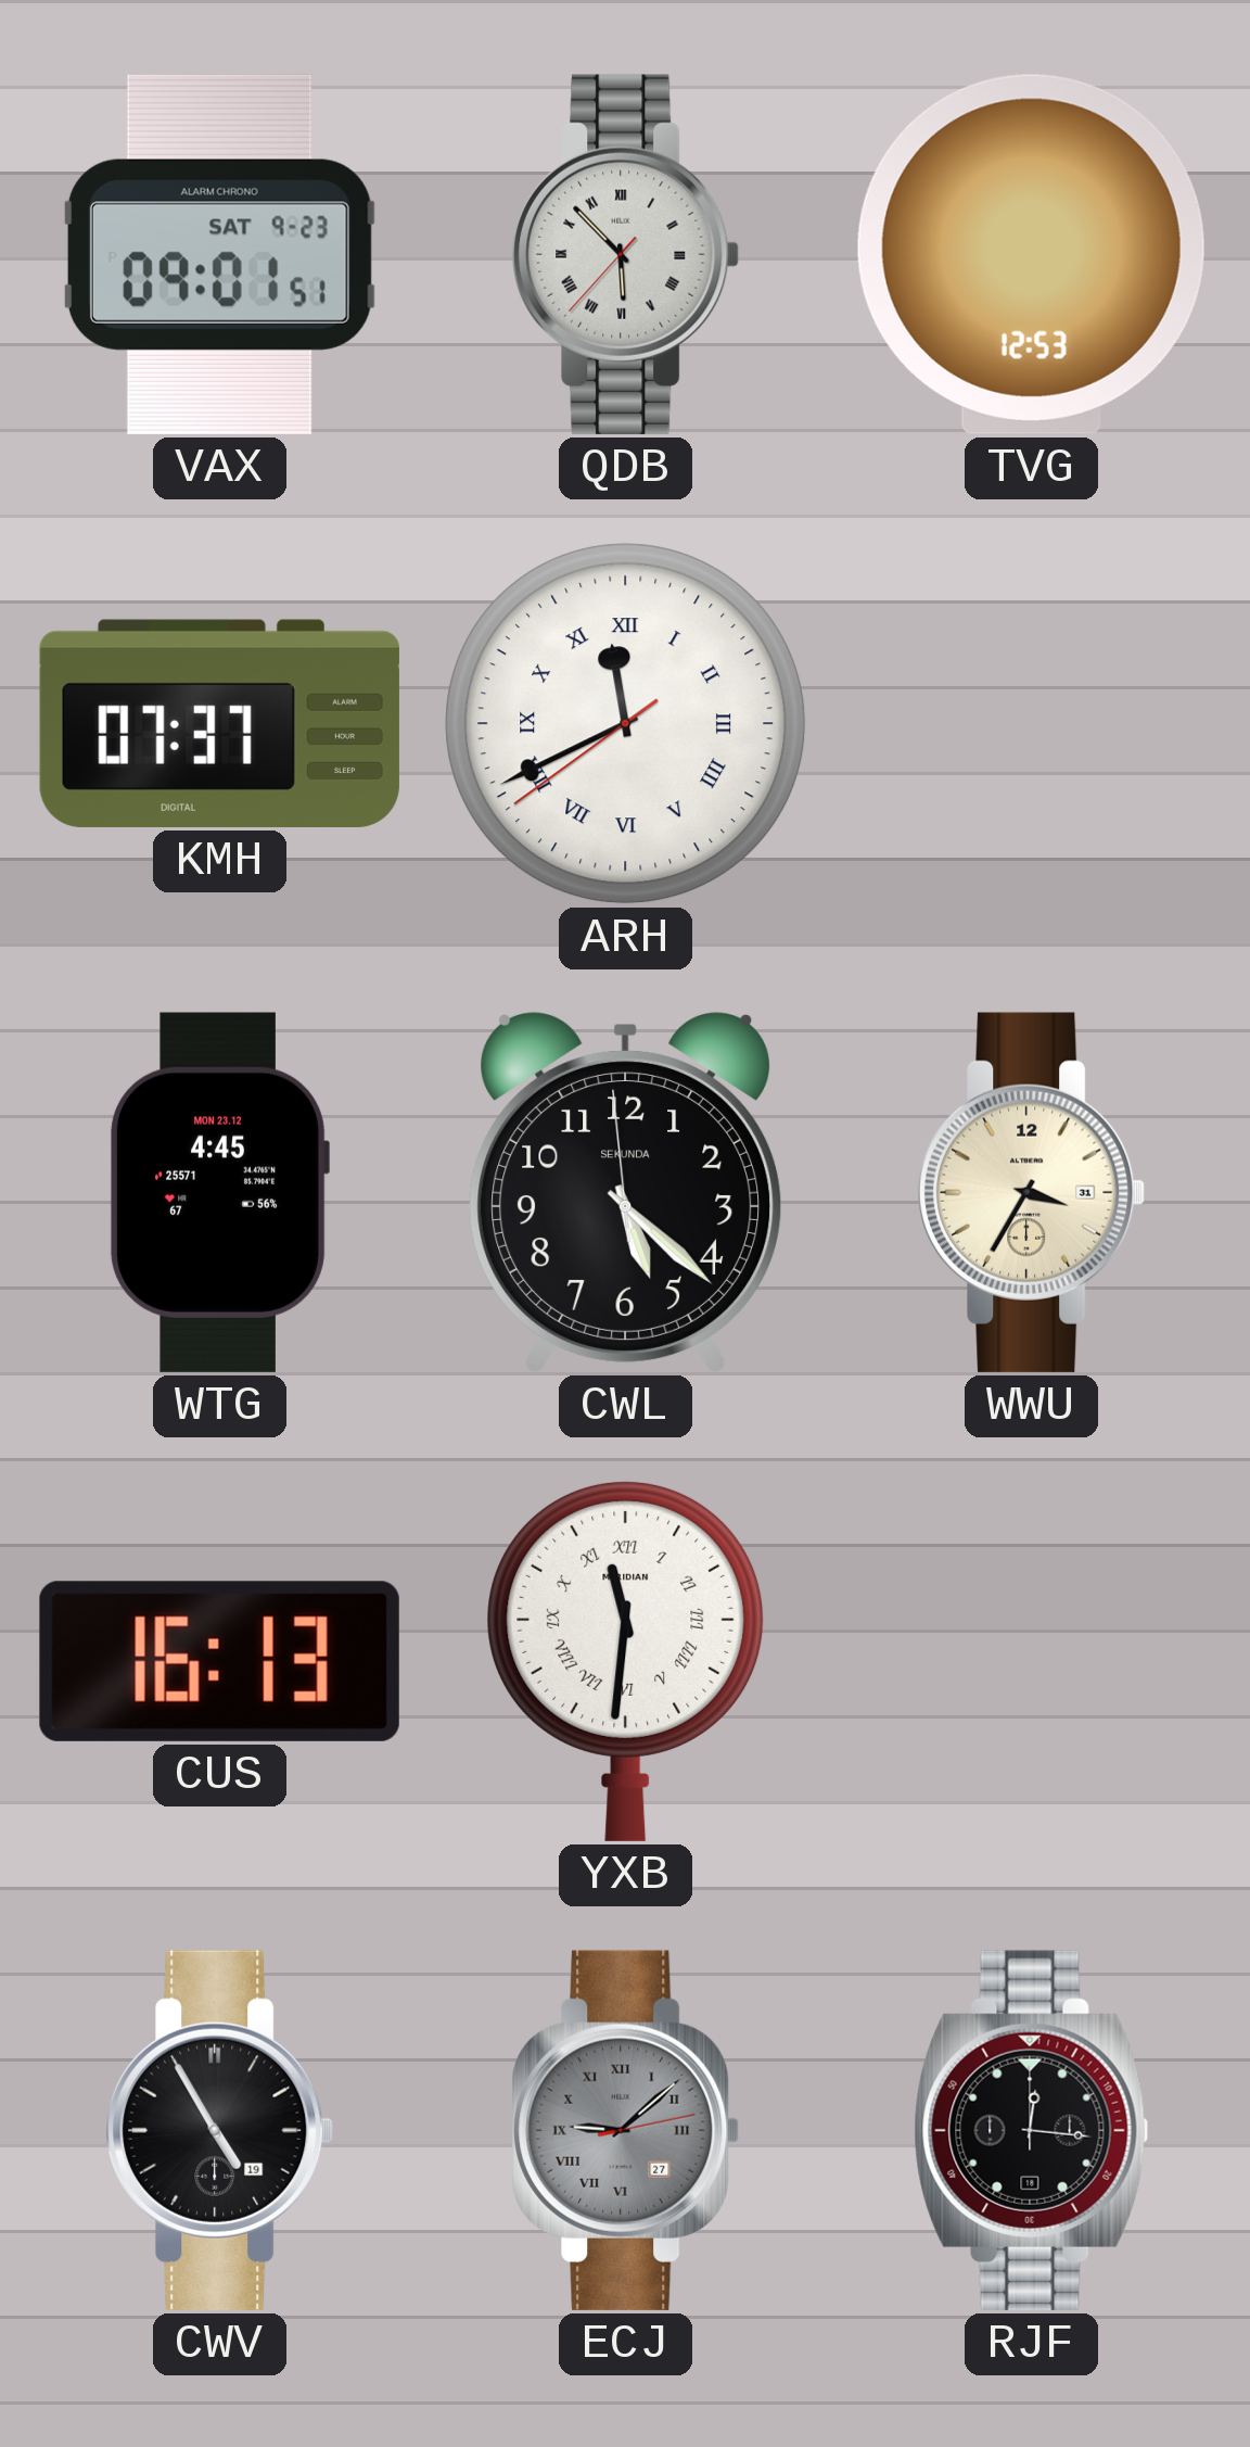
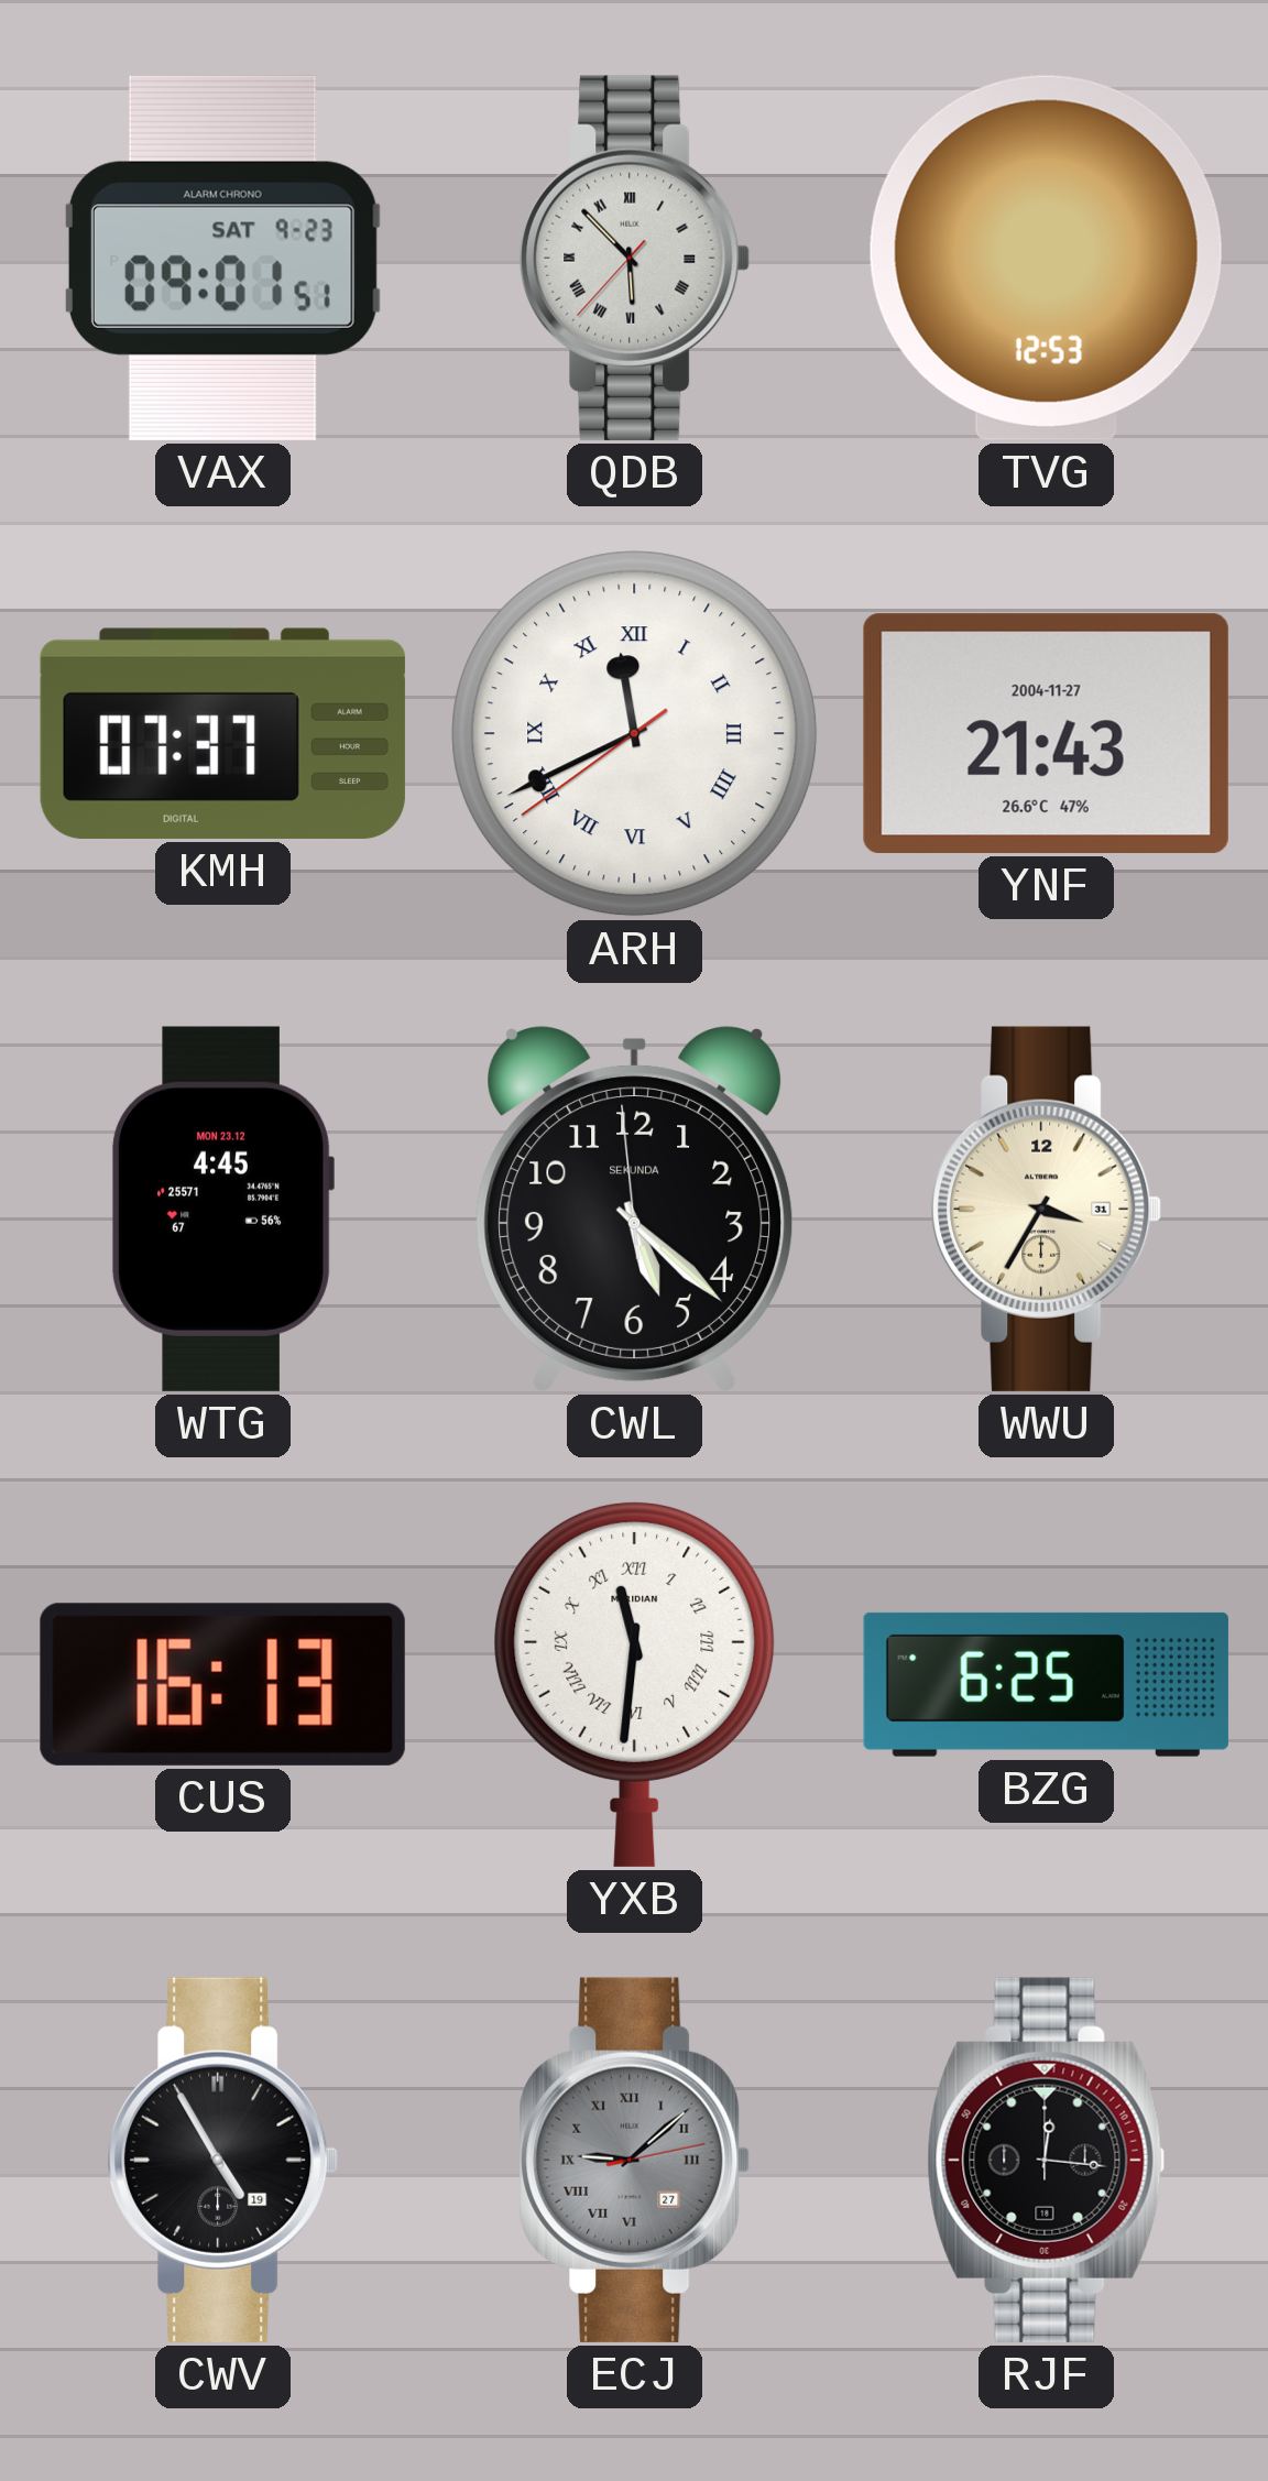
YNF: none -> 21:43
BZG: none -> 6:25
